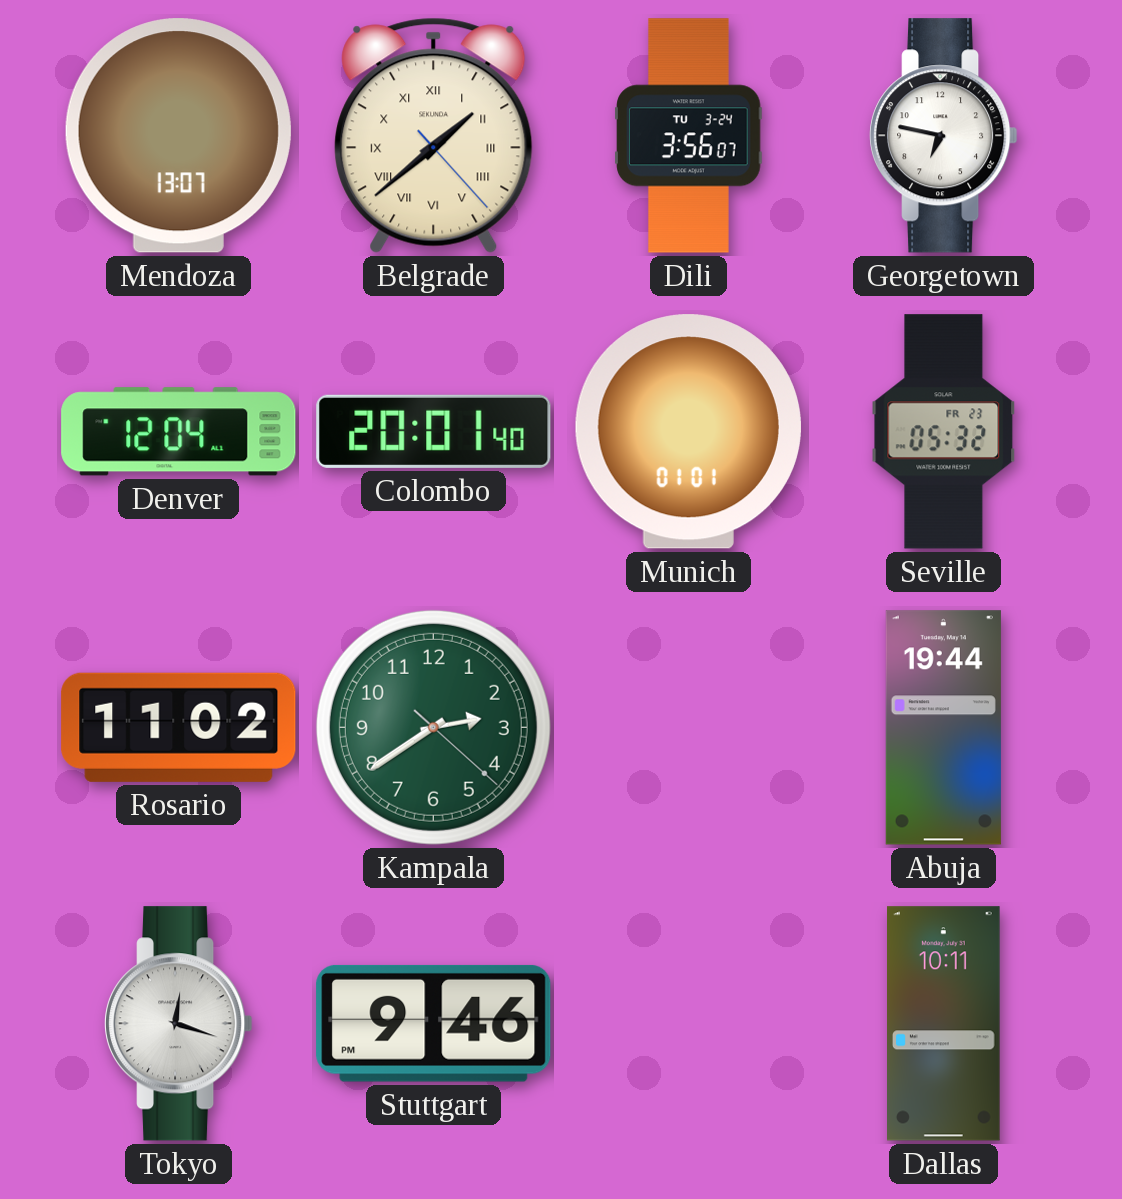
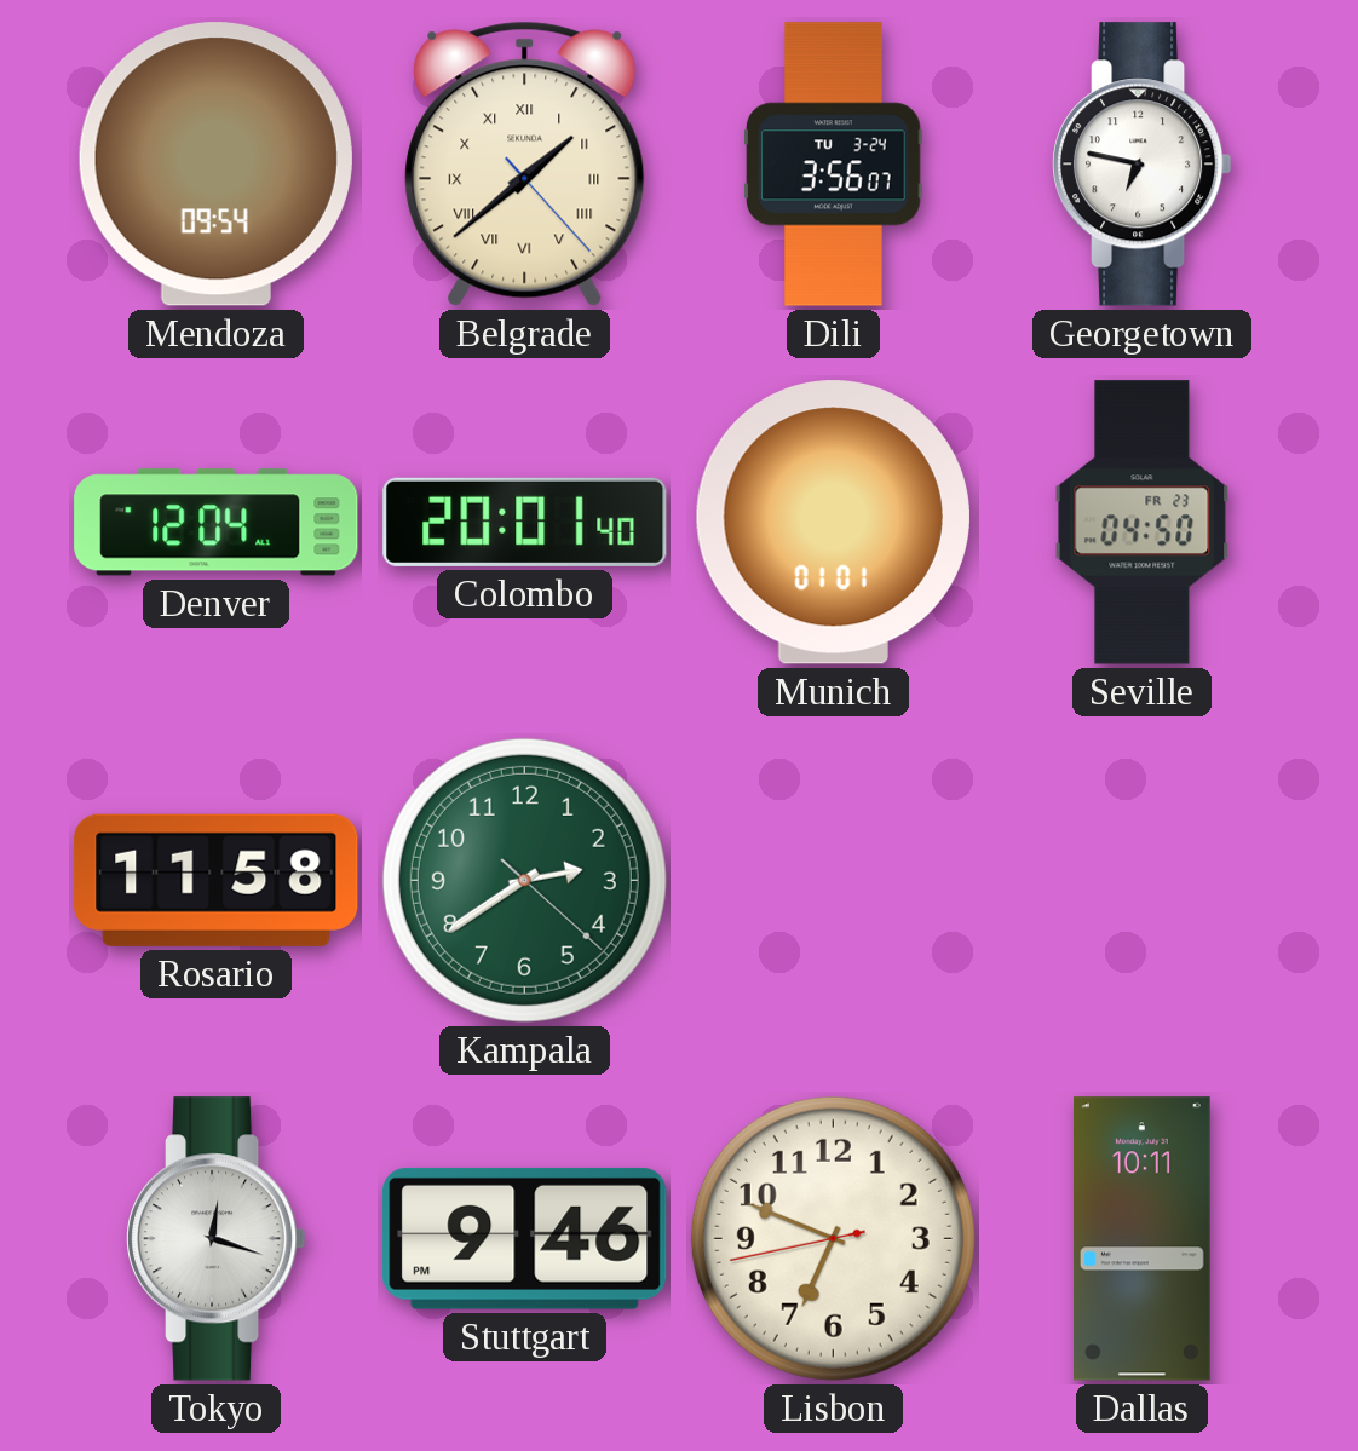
Mendoza: 13:07 -> 09:54
Seville: 05:32 -> 04:50
Rosario: 11:02 -> 11:58
Abuja: 19:44 -> none
Lisbon: none -> 6:48
